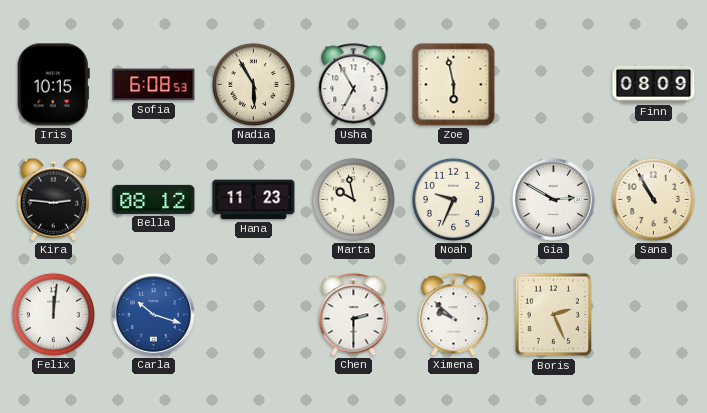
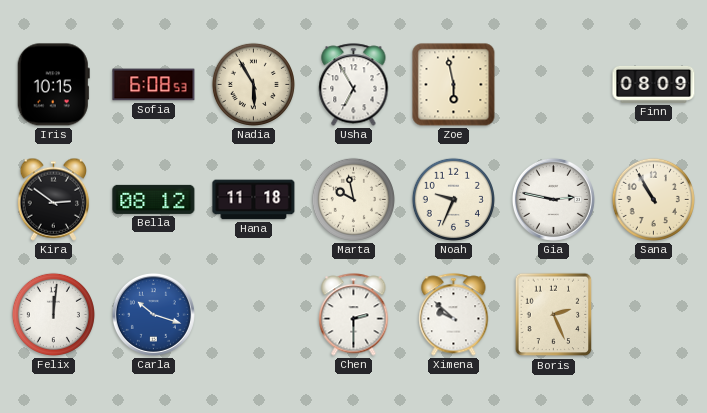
Kira: 2:46 -> 2:51
Hana: 11:23 -> 11:18
Gia: 2:50 -> 2:47
